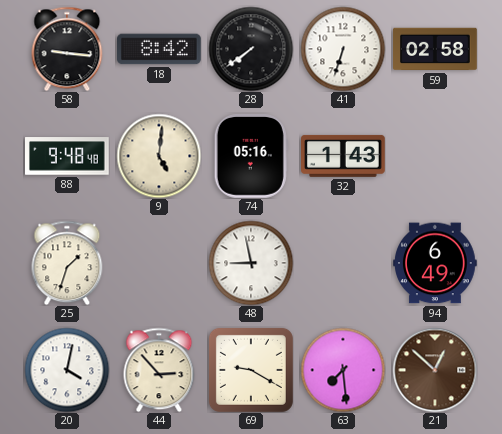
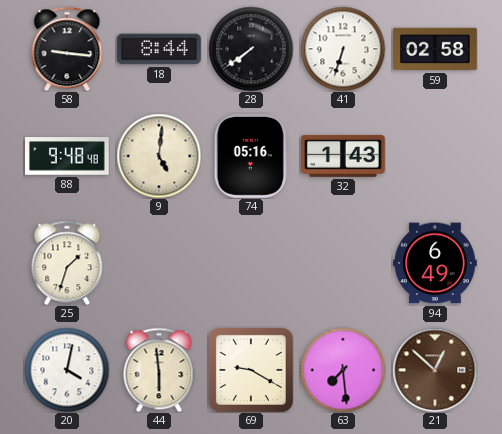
18: 8:42 -> 8:44
48: 8:58 -> none
44: 2:53 -> 5:59
